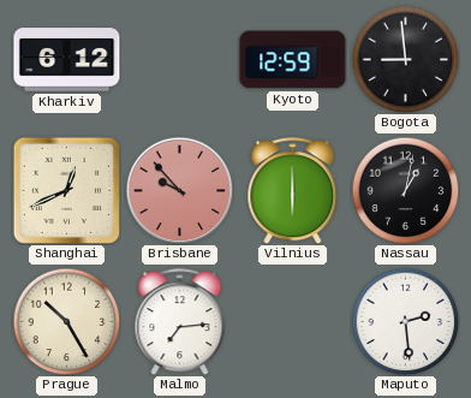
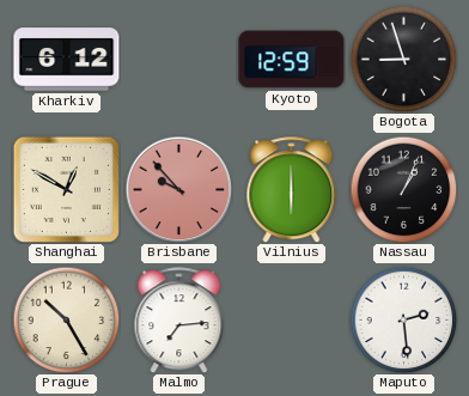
Bogota: 8:59 -> 8:57
Shanghai: 12:41 -> 12:50
Nassau: 1:02 -> 1:04
